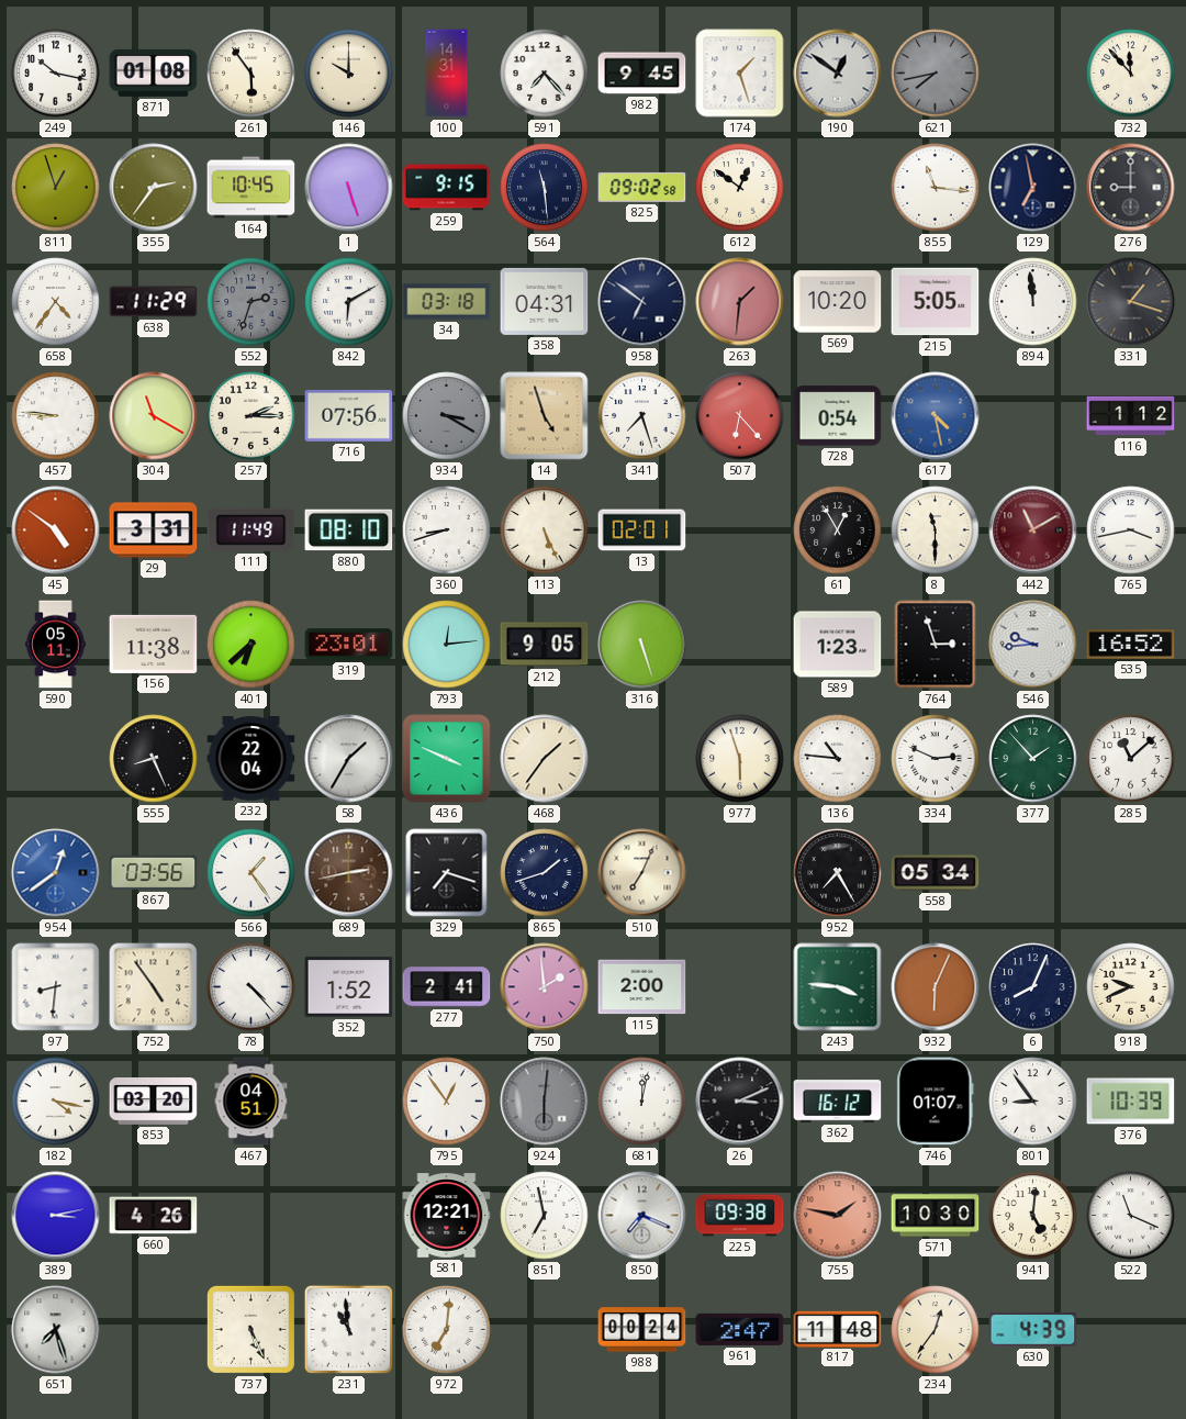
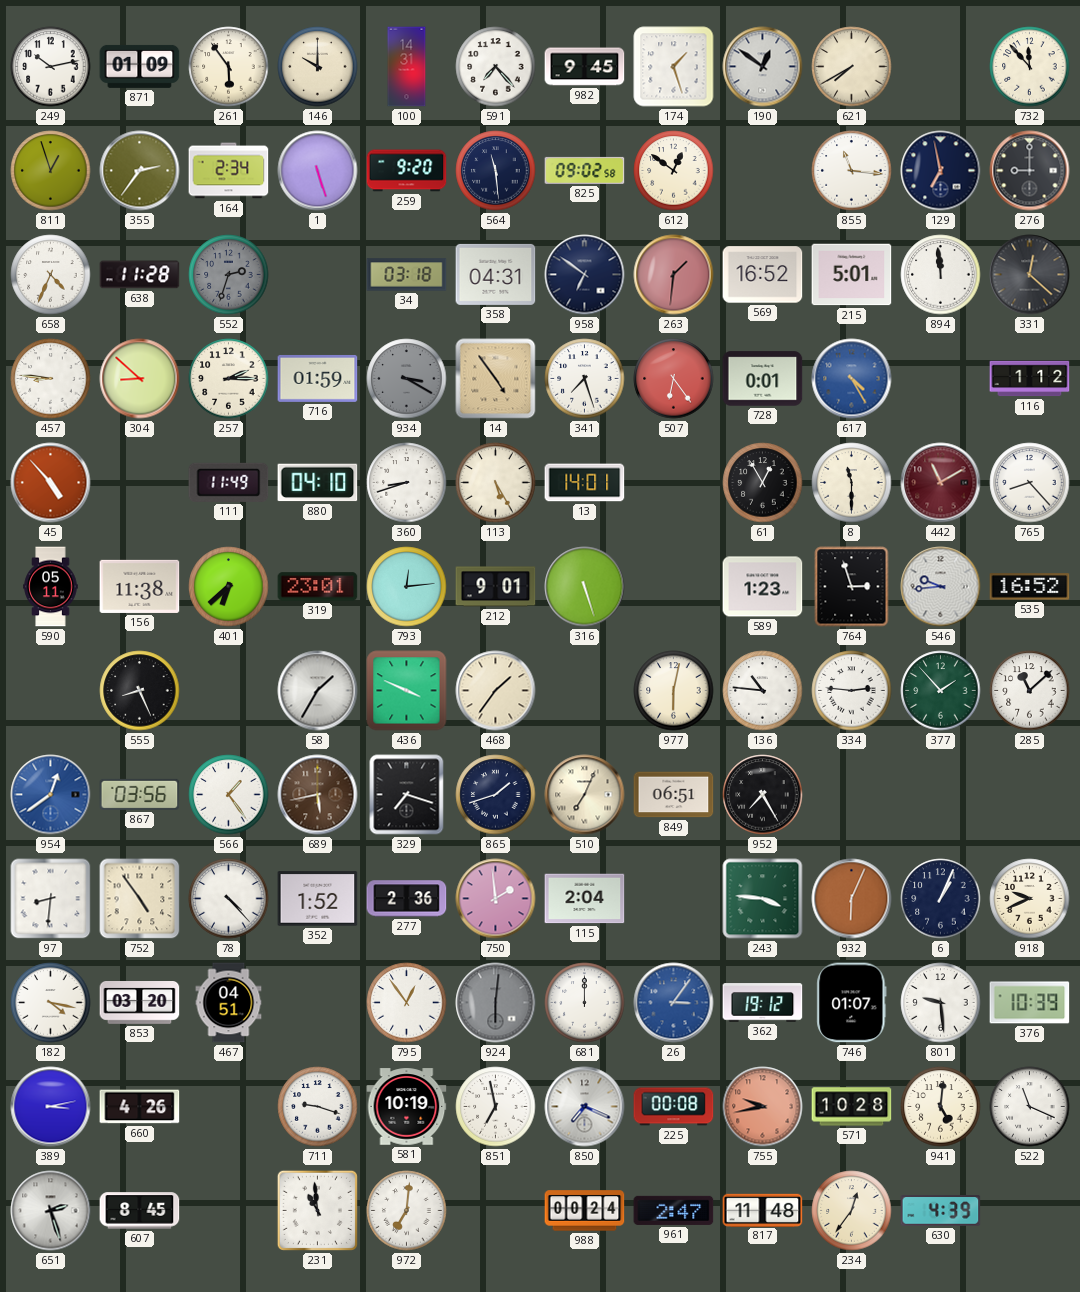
249: 10:17 -> 10:13
871: 01:08 -> 01:09
621: 7:43 -> 7:40
621 dial: grey -> cream
164: 10:45 -> 2:34
259: 9:15 -> 9:20
658: 4:36 -> 4:34
638: 11:29 -> 11:28
842: 6:10 -> none
569: 10:20 -> 16:52
215: 5:05 -> 5:01
331: 1:18 -> 12:22
304: 11:20 -> 8:52
716: 07:56 -> 01:59
14: 4:57 -> 4:54
507: 6:23 -> 6:24
728: 0:54 -> 0:01
617: 4:28 -> 4:25
45: 4:51 -> 4:53
29: 3:31 -> none
880: 08:10 -> 04:10
113: 5:26 -> 5:25
13: 02:01 -> 14:01
765: 3:43 -> 8:23
212: 9:05 -> 9:01
232: 22:04 -> none
977: 5:57 -> 6:02
334: 2:49 -> 2:46
689: 2:43 -> 5:43
849: none -> 06:51
558: 05:34 -> none
277: 2:41 -> 2:36
115: 2:00 -> 2:04
6: 8:04 -> 1:04
681: 12:02 -> 12:00
26: 3:11 -> 3:06
26 dial: black -> blue
362: 16:12 -> 19:12
801: 8:54 -> 9:29
711: none -> 9:18
581: 12:21 -> 10:19
225: 09:38 -> 00:08
755: 1:47 -> 9:43
571: 10:30 -> 10:28
651: 7:27 -> 2:27
607: none -> 8:45
737: 5:26 -> none
